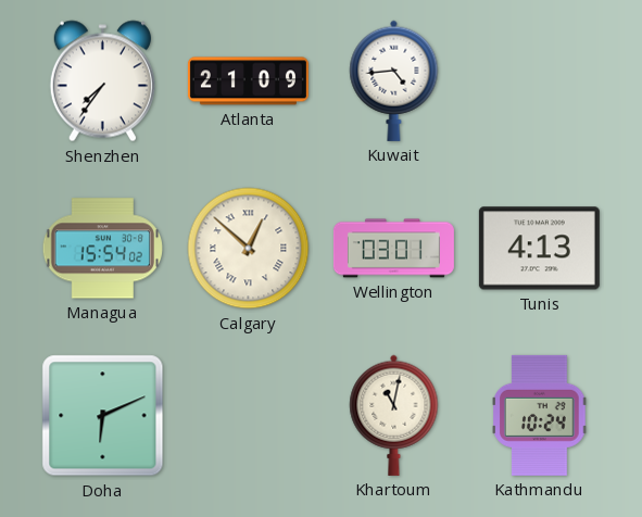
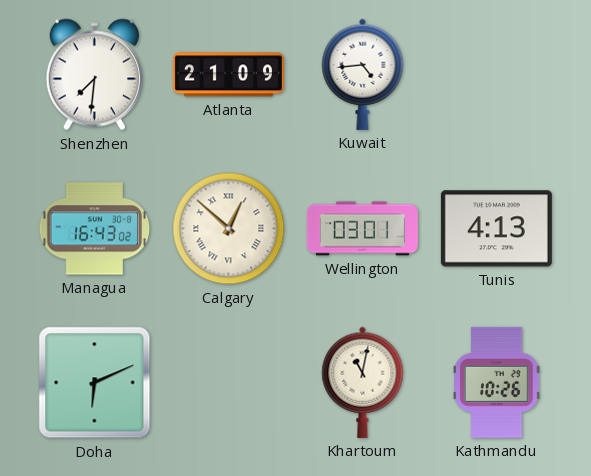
Shenzhen: 7:36 -> 7:31
Managua: 15:54 -> 16:43
Kathmandu: 10:24 -> 10:26
